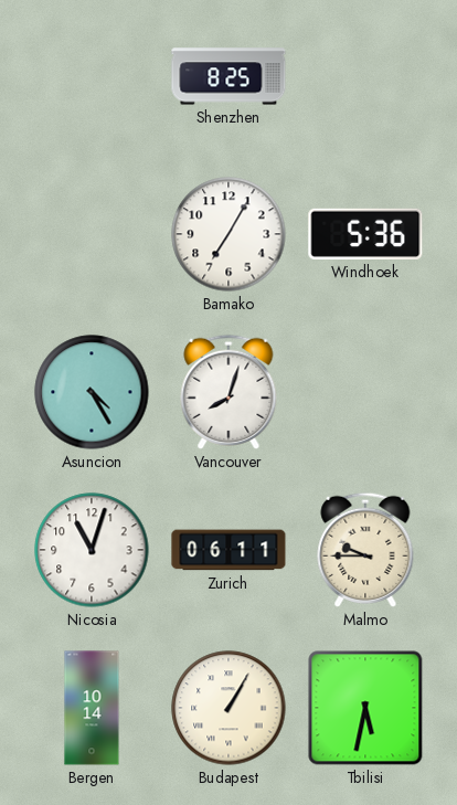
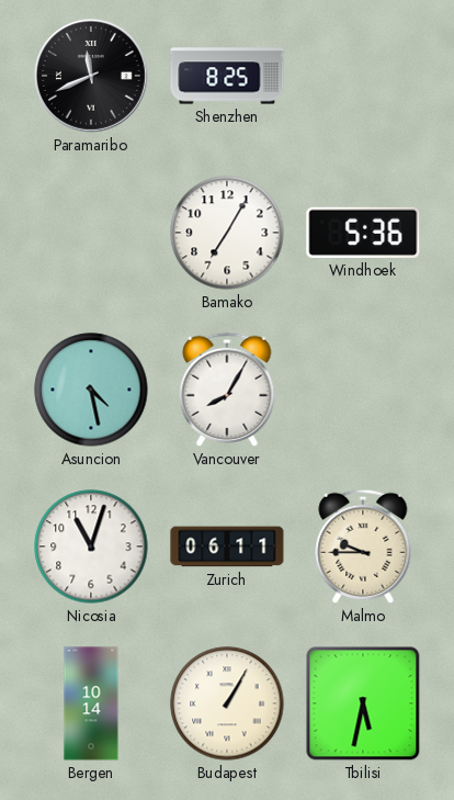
Paramaribo: none -> 11:41
Asuncion: 4:25 -> 4:28
Vancouver: 8:03 -> 8:05
